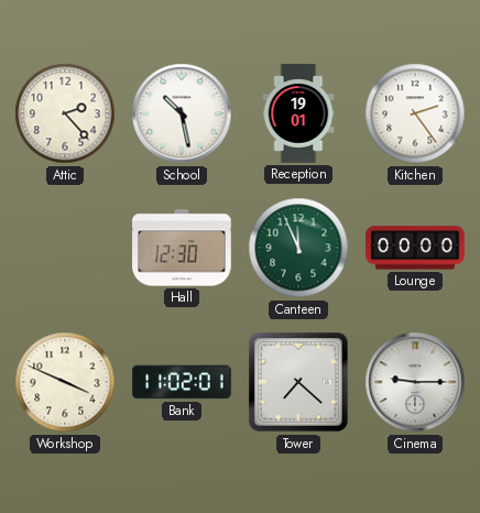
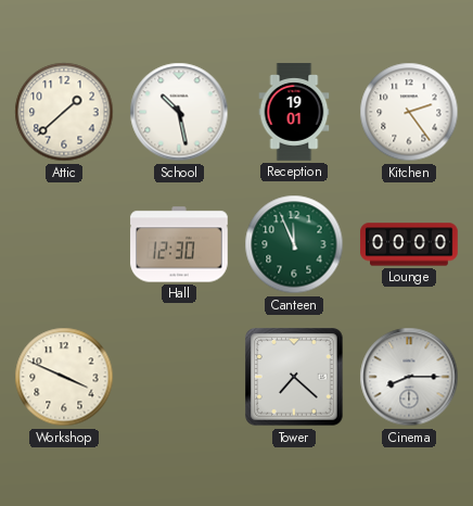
Attic: 2:23 -> 1:38
Bank: 11:02 -> none
Cinema: 9:15 -> 8:15
